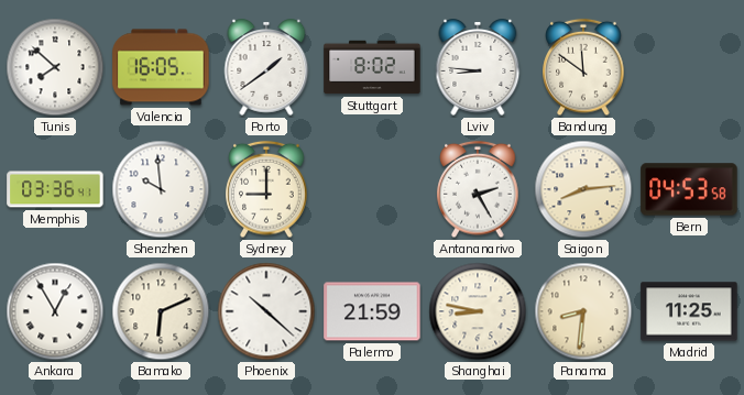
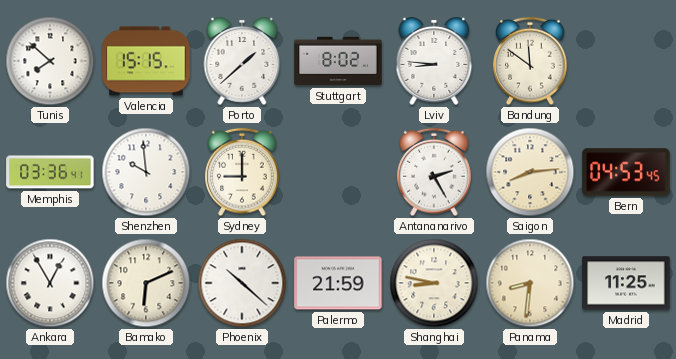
Valencia: 16:05 -> 15:15
Porto: 1:39 -> 1:38
Bern: 04:53:58 -> 04:53:45
